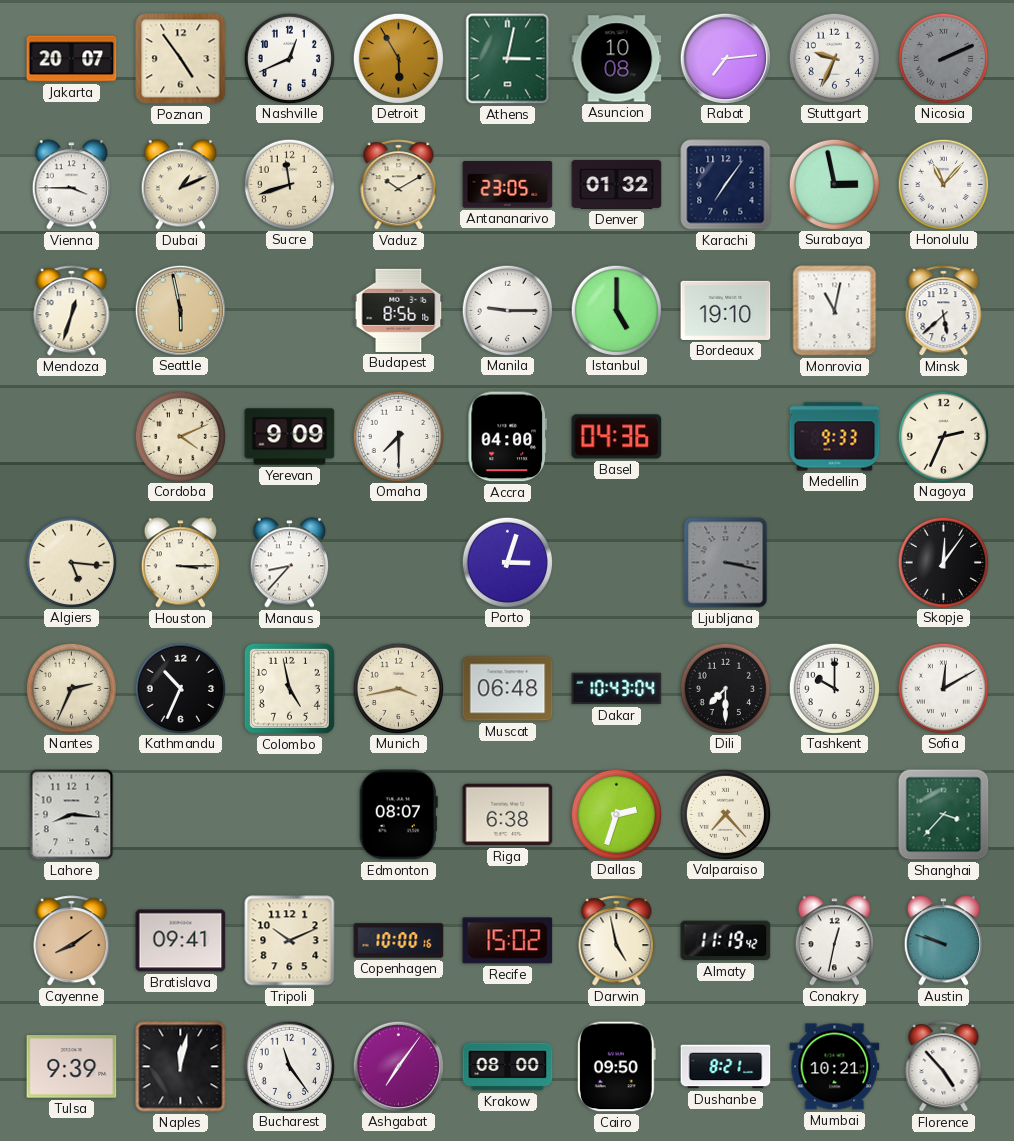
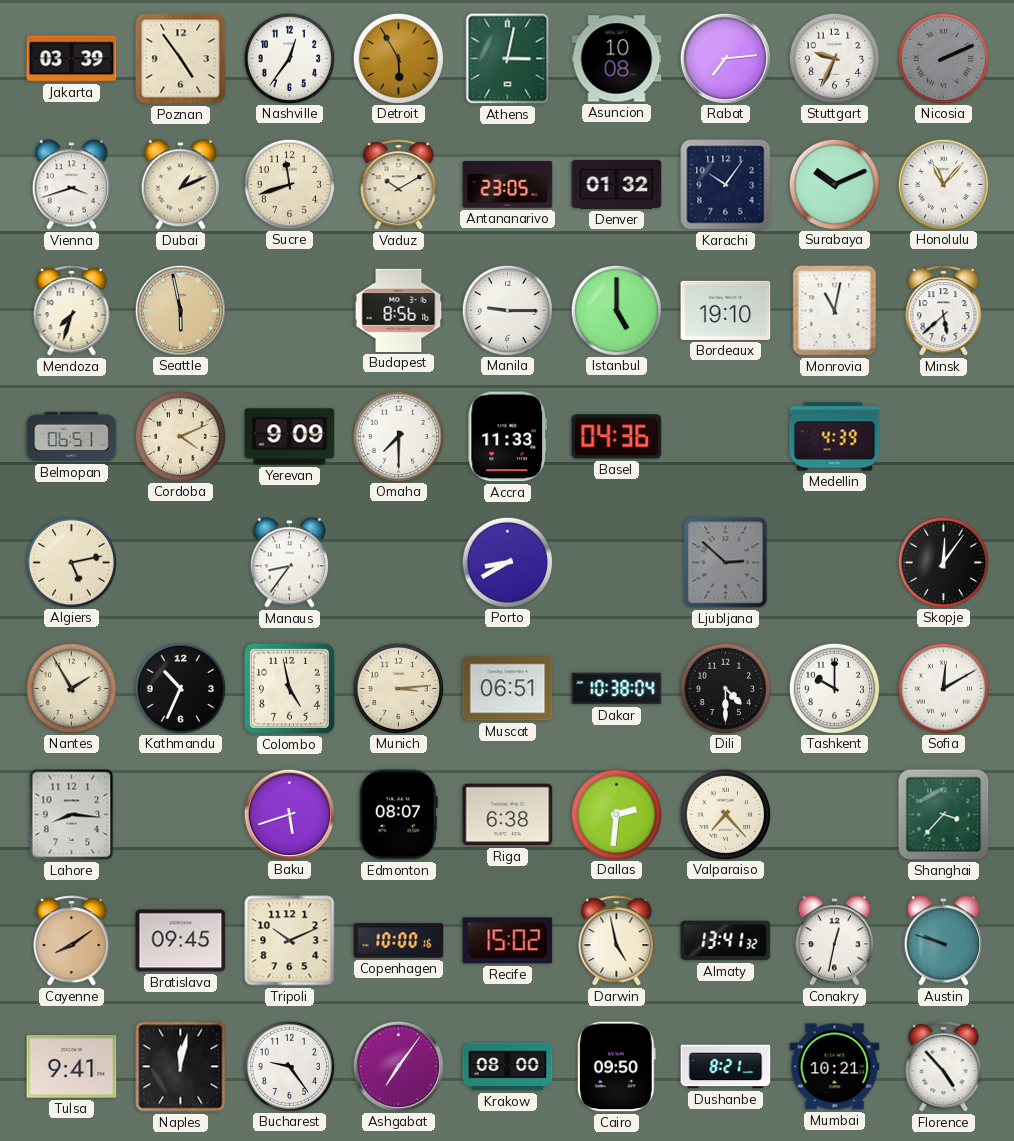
Jakarta: 20:07 -> 03:39
Nashville: 12:41 -> 12:36
Vienna: 3:45 -> 3:42
Karachi: 7:06 -> 10:06
Surabaya: 2:58 -> 10:11
Mendoza: 12:33 -> 7:33
Belmopan: none -> 06:51
Accra: 04:00 -> 11:33
Medellin: 9:33 -> 4:39
Nagoya: 2:34 -> none
Algiers: 5:16 -> 5:13
Houston: 3:15 -> none
Manaus: 8:37 -> 8:36
Porto: 3:03 -> 8:40
Ljubljana: 3:17 -> 2:52
Nantes: 2:34 -> 1:55
Munich: 3:43 -> 3:14
Muscat: 06:48 -> 06:51
Dakar: 10:43 -> 10:38
Dili: 7:30 -> 4:30
Baku: none -> 5:42
Dallas: 2:33 -> 2:31
Bratislava: 09:41 -> 09:45
Almaty: 11:19 -> 13:41
Tulsa: 9:39 -> 9:41
Bucharest: 11:24 -> 9:24
